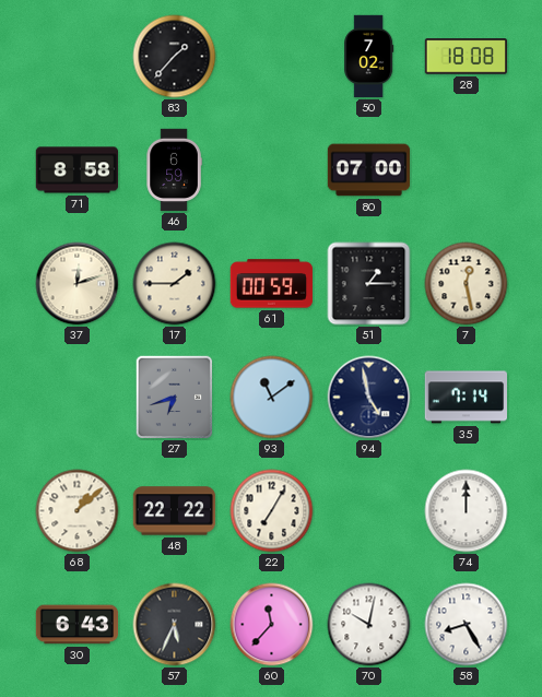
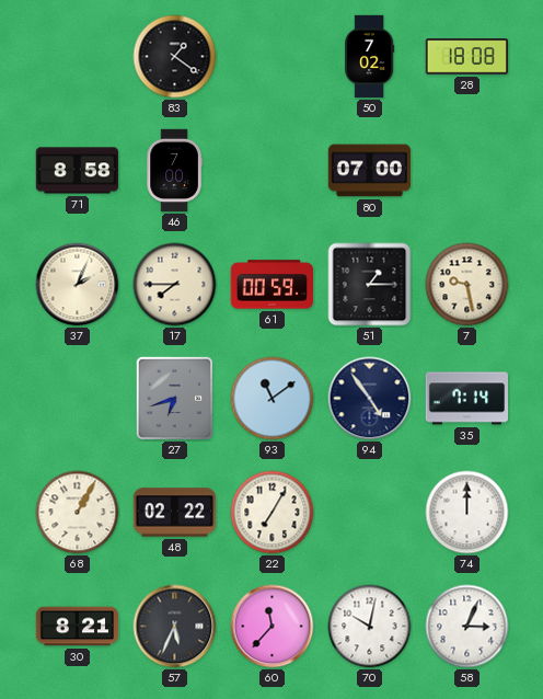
83: 1:37 -> 1:21
46: 6:59 -> 7:00
37: 12:12 -> 2:04
17: 1:45 -> 7:45
7: 12:28 -> 9:28
94: 4:58 -> 4:54
68: 1:08 -> 1:05
48: 22:22 -> 02:22
30: 6:43 -> 8:21
58: 8:25 -> 3:04
